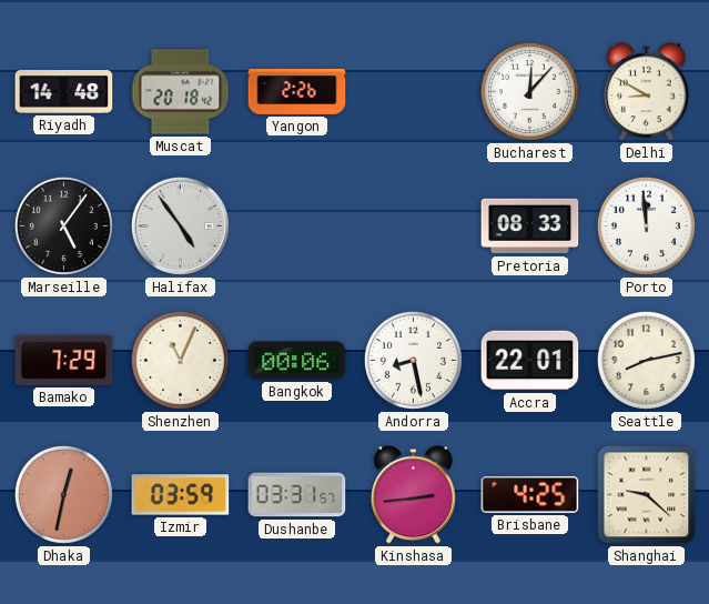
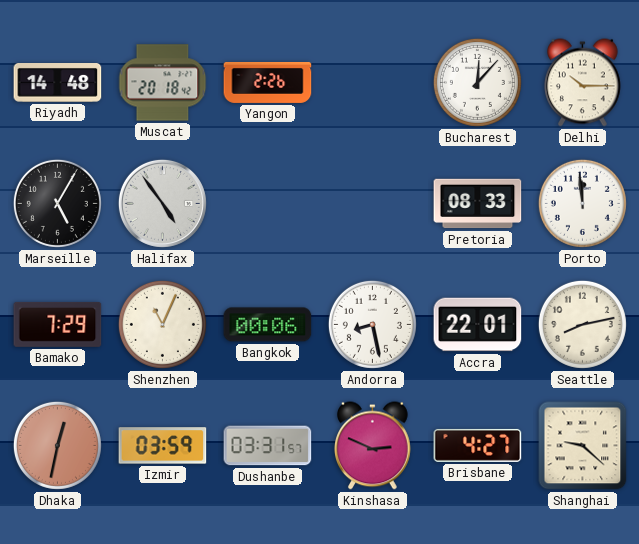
Delhi: 8:50 -> 10:15
Marseille: 5:06 -> 5:05
Kinshasa: 2:44 -> 2:49
Brisbane: 4:25 -> 4:27
